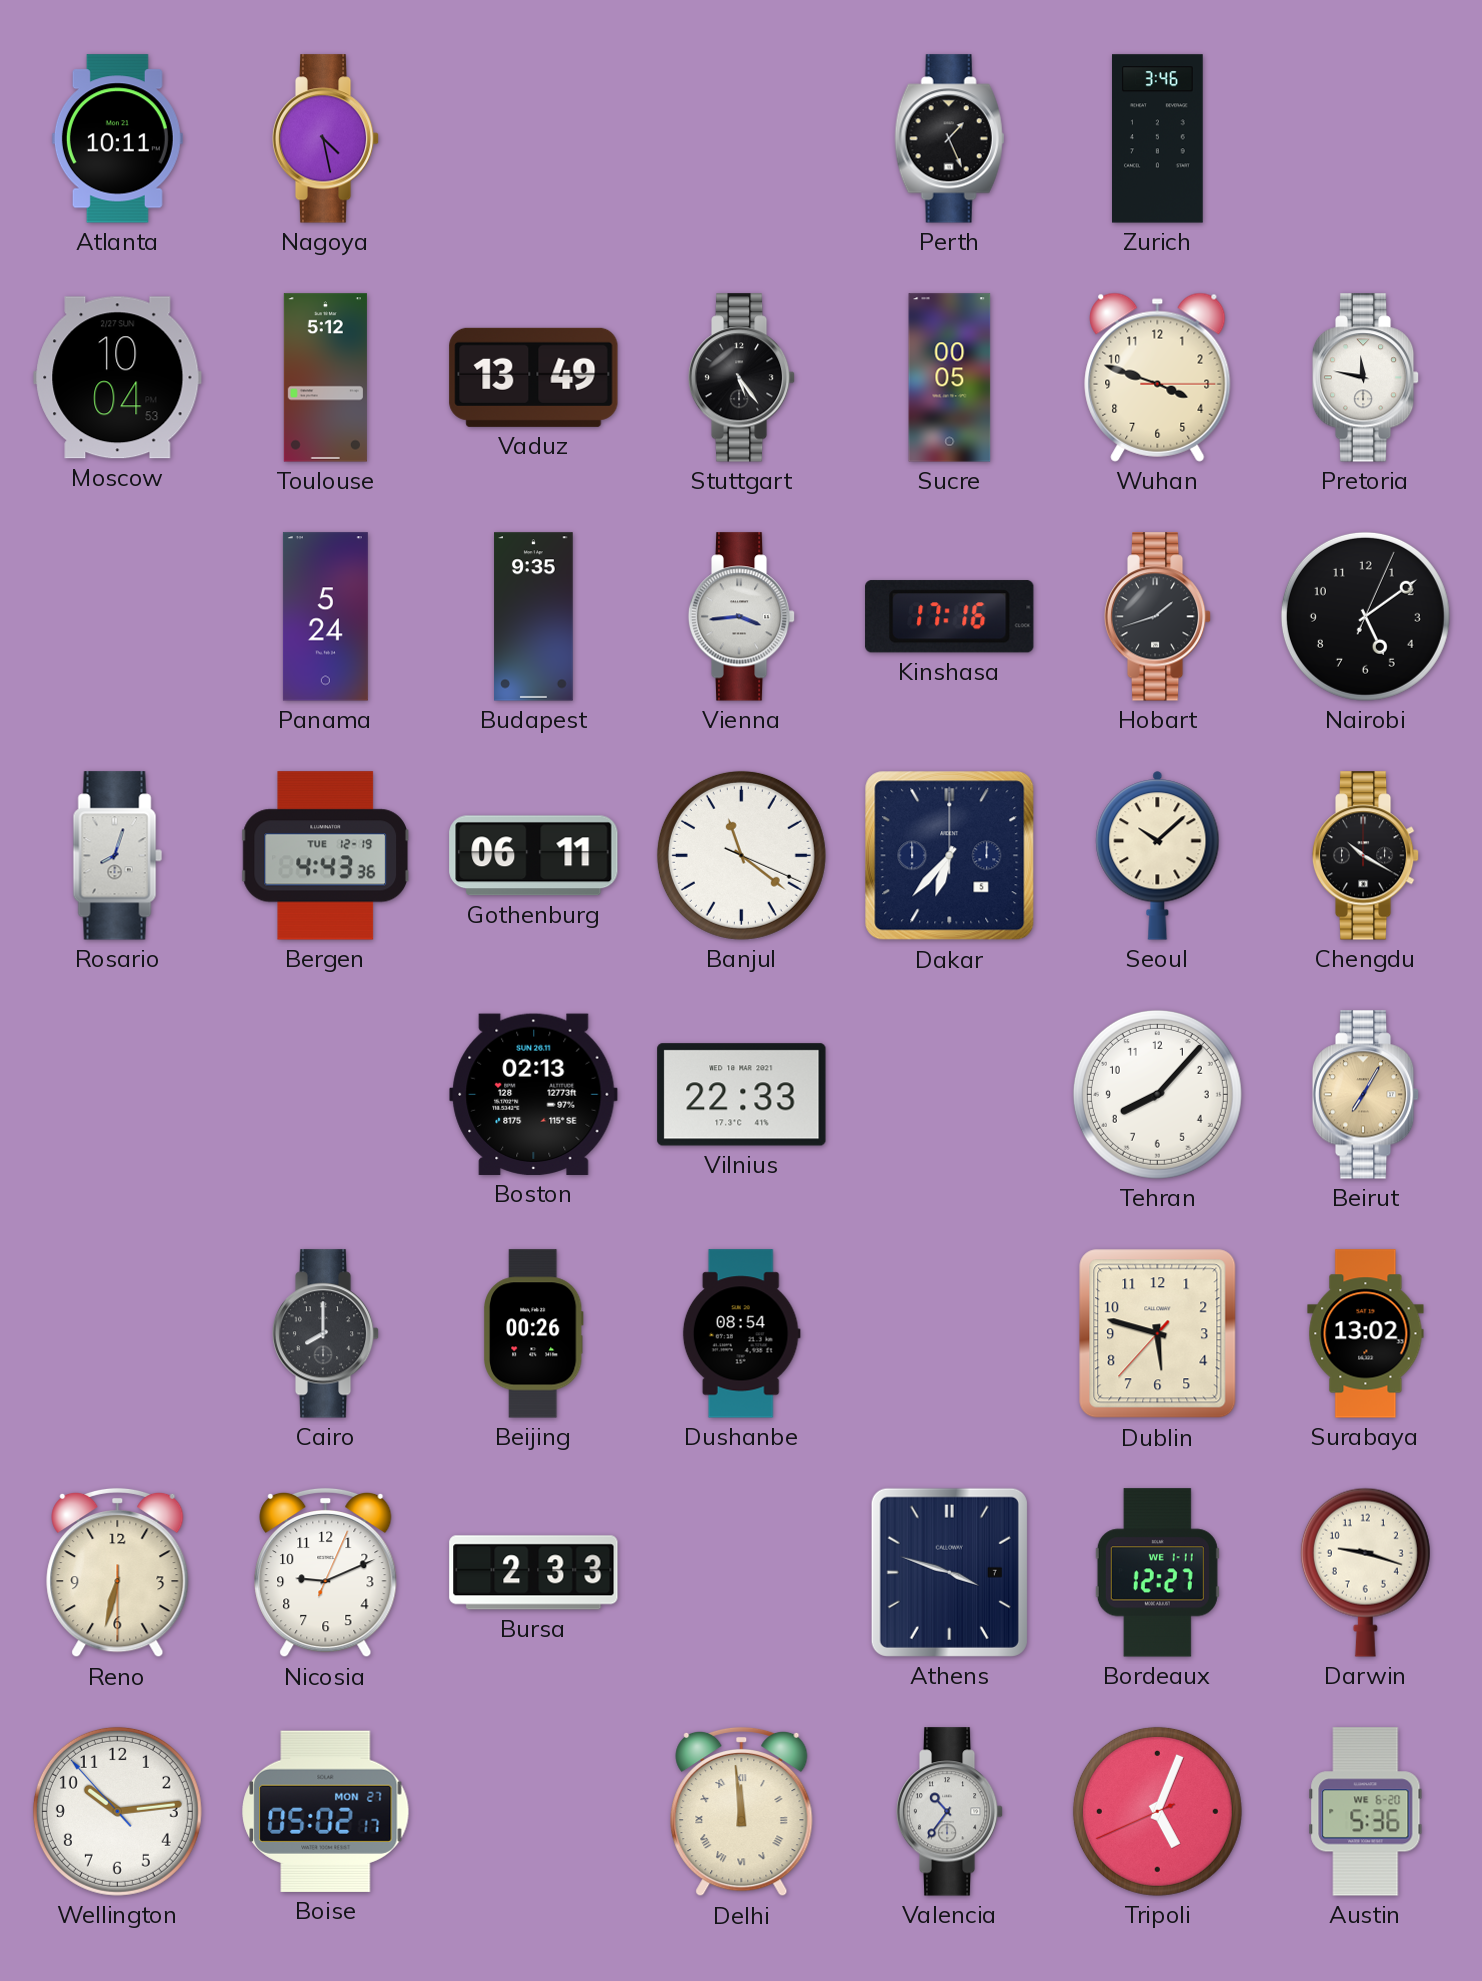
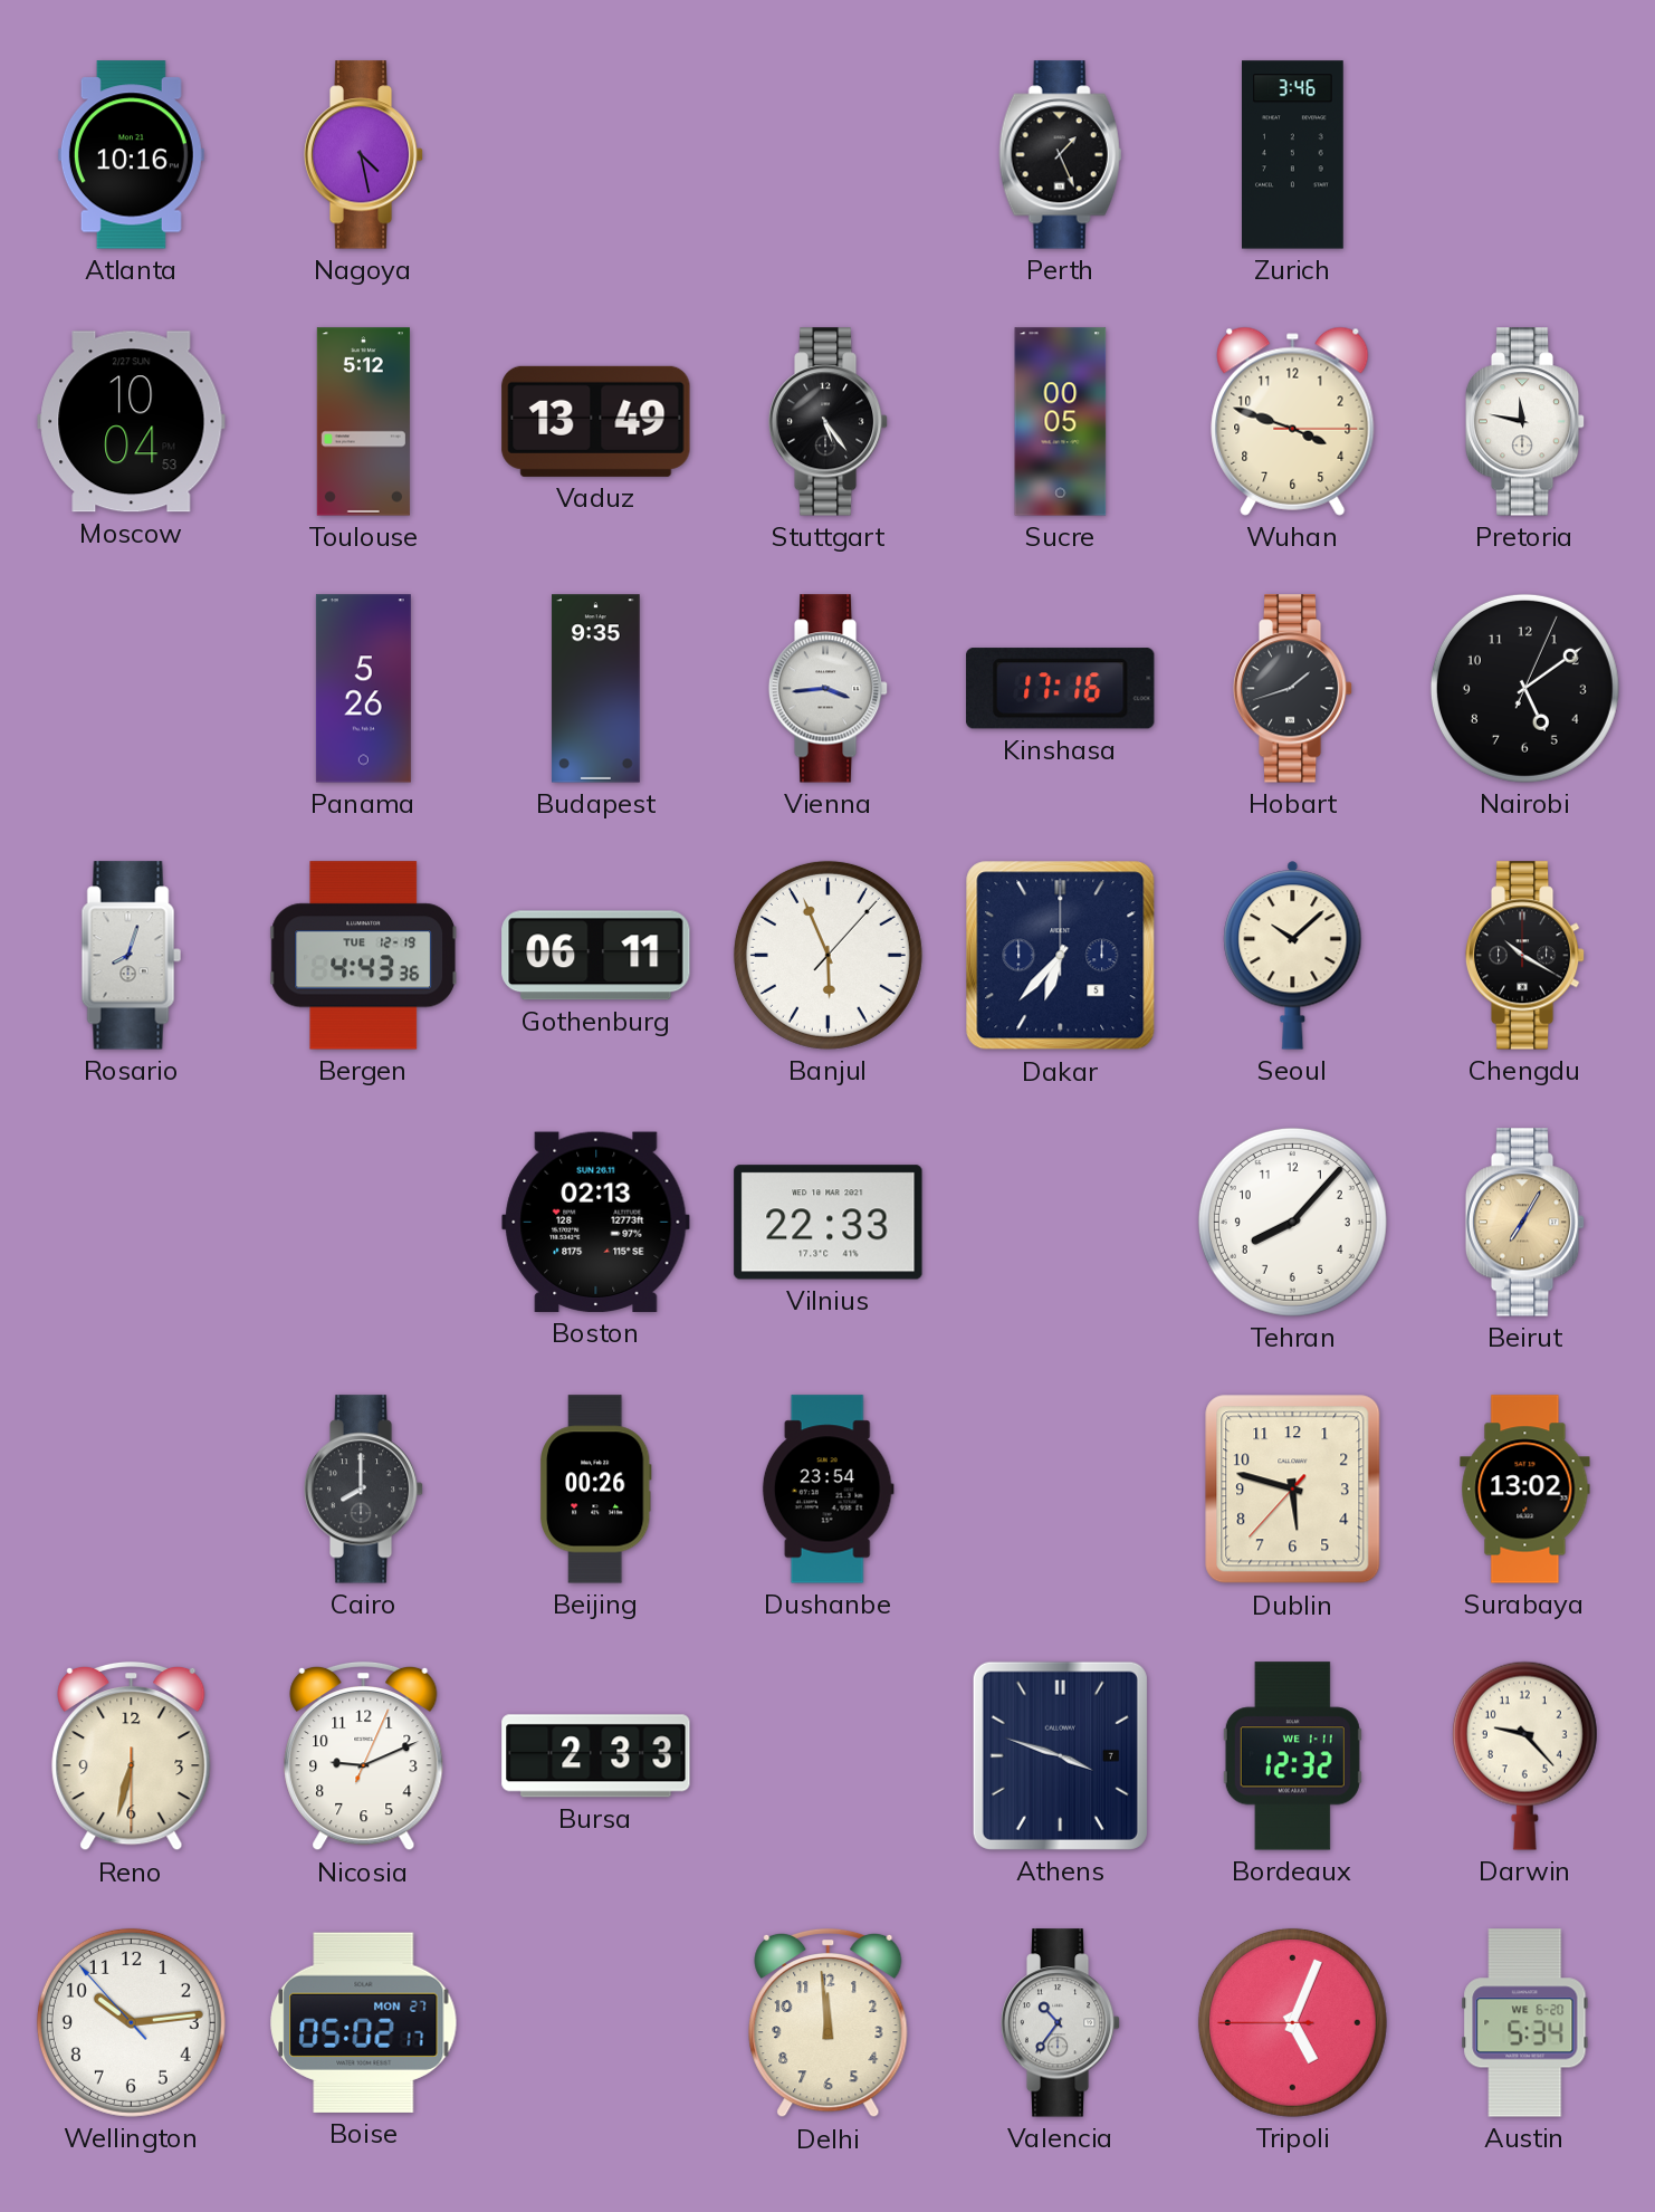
Atlanta: 10:11 -> 10:16
Panama: 5:24 -> 5:26
Banjul: 11:21 -> 5:56
Dushanbe: 08:54 -> 23:54
Bordeaux: 12:27 -> 12:32
Darwin: 9:18 -> 9:23
Delhi numerals: Roman -> Arabic
Tripoli: 5:03:41 -> 5:03:45
Austin: 5:36 -> 5:34
